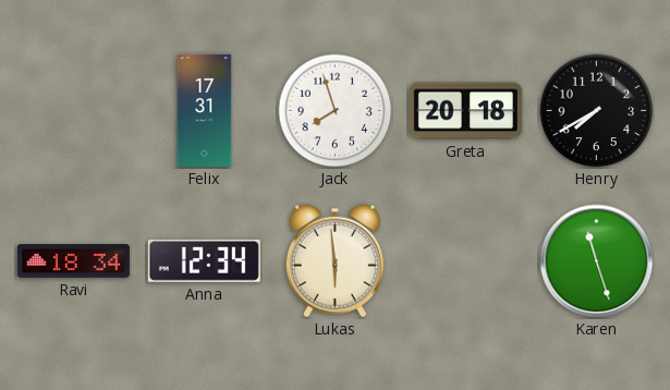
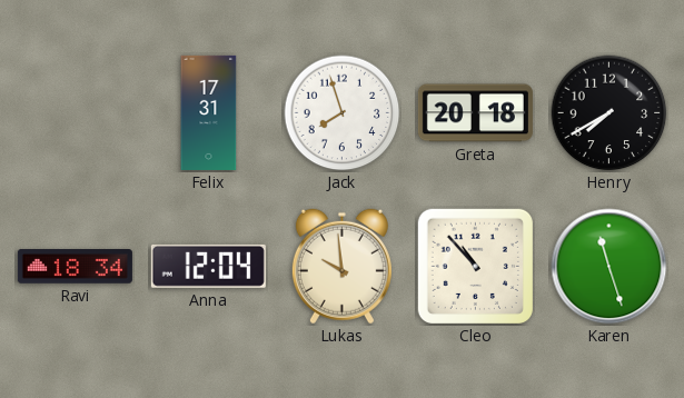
Anna: 12:34 -> 12:04
Lukas: 5:59 -> 9:59
Cleo: none -> 10:53
